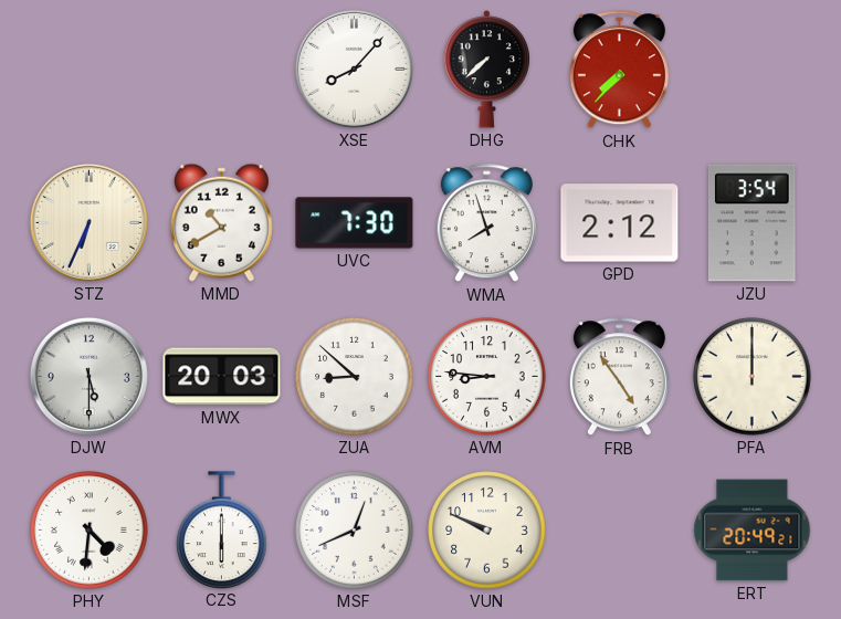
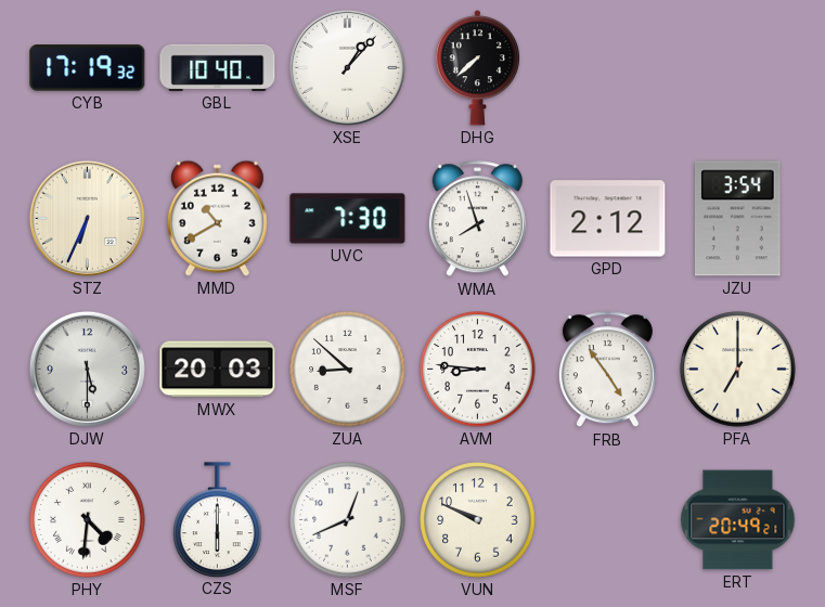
CYB: none -> 17:19
GBL: none -> 10:40
XSE: 8:07 -> 1:07
CHK: 7:37 -> none
PFA: 12:00 -> 7:00
